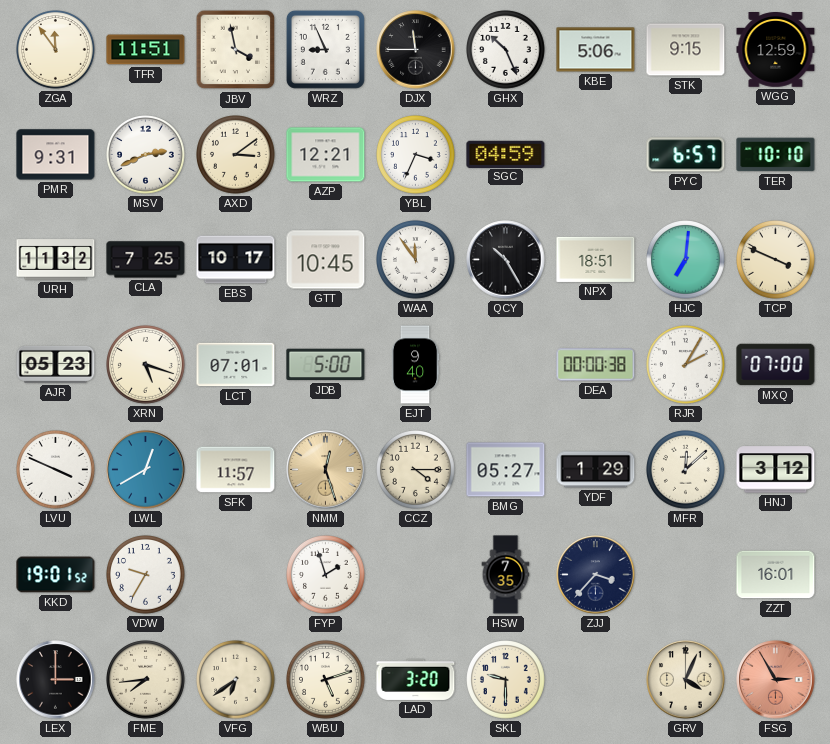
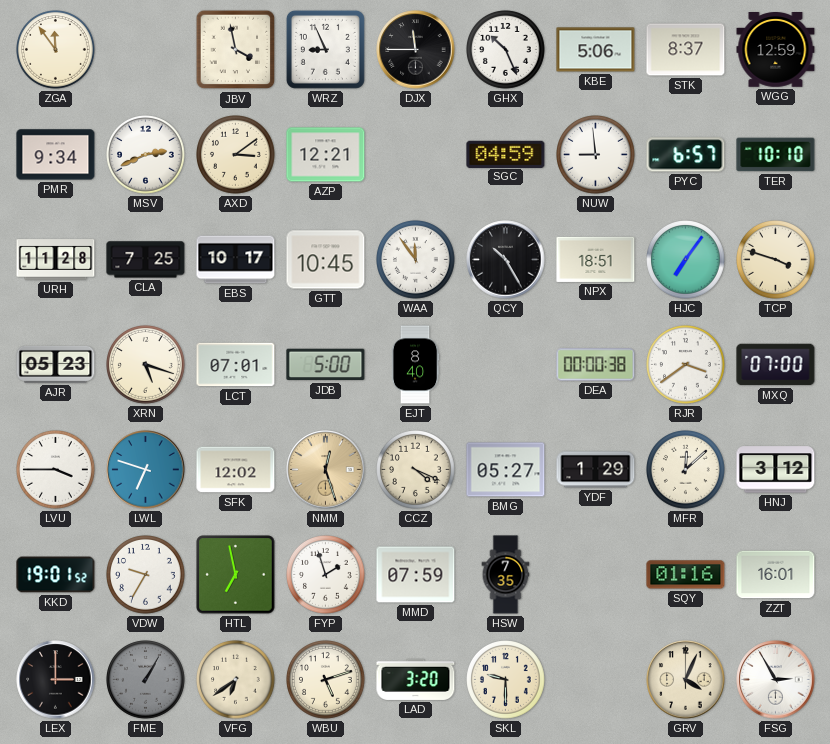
TFR: 11:51 -> none
STK: 9:15 -> 8:37
PMR: 9:31 -> 9:34
YBL: 3:34 -> none
NUW: none -> 8:59
URH: 11:32 -> 11:28
HJC: 7:01 -> 7:06
TCP: 3:49 -> 3:48
EJT: 9:40 -> 8:40
RJR: 2:05 -> 3:39
LVU: 3:49 -> 3:45
LWL: 12:40 -> 6:48
SFK: 11:57 -> 12:02
CCZ: 4:15 -> 4:19
HTL: none -> 6:58
MMD: none -> 07:59
ZJJ: 3:37 -> none
SQY: none -> 01:16
FME: 7:44 -> 1:05
FME dial: cream -> grey
FSG dial: salmon -> white
